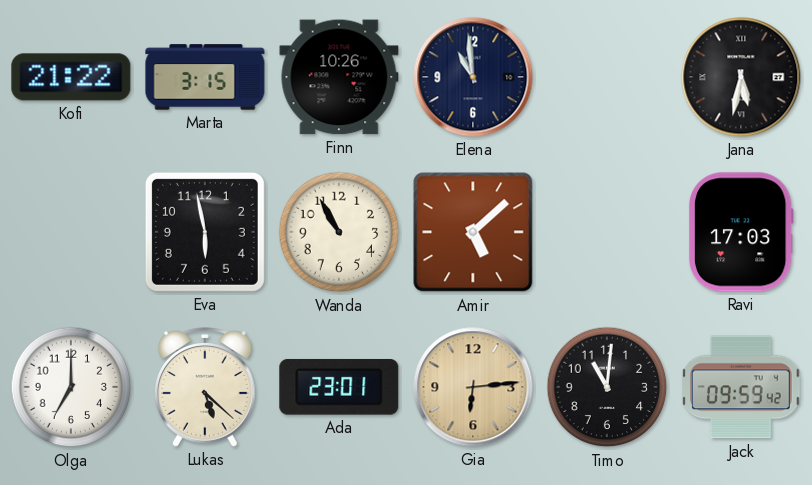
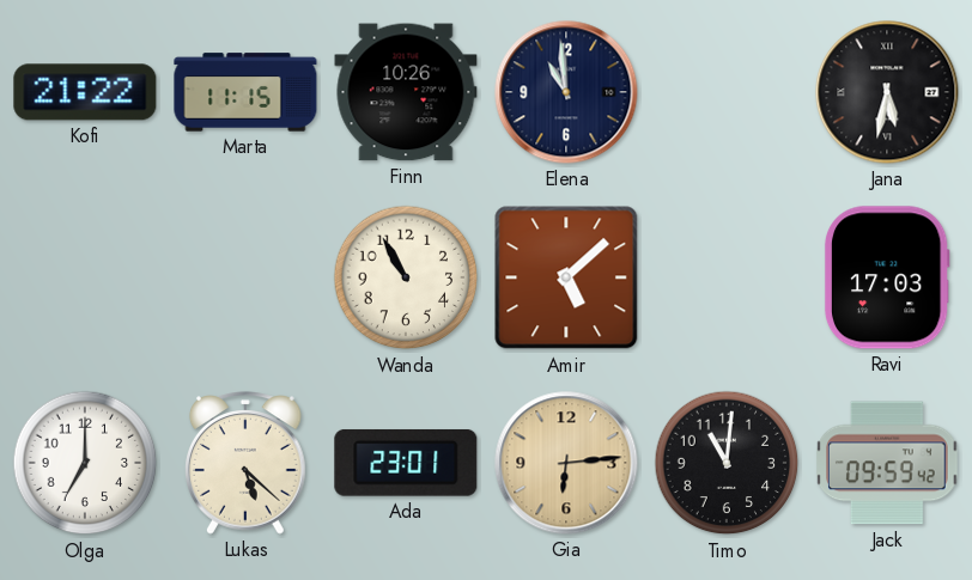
Marta: 3:15 -> 11:15
Eva: 5:58 -> none
